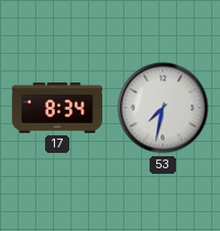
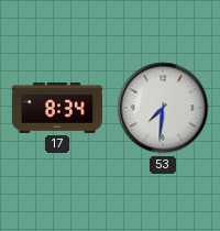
53: 7:32 -> 7:31
